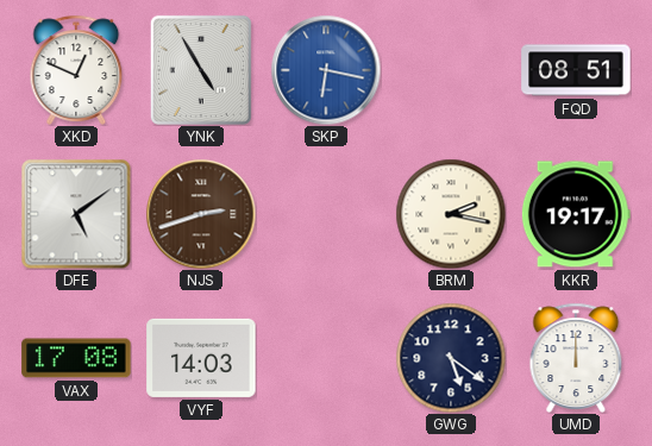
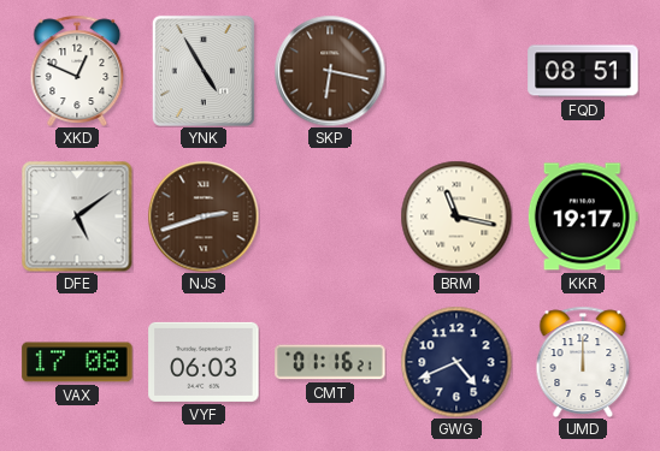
SKP dial: blue -> brown
BRM: 2:17 -> 11:17
VYF: 14:03 -> 06:03
CMT: none -> 01:16
GWG: 5:21 -> 4:41
